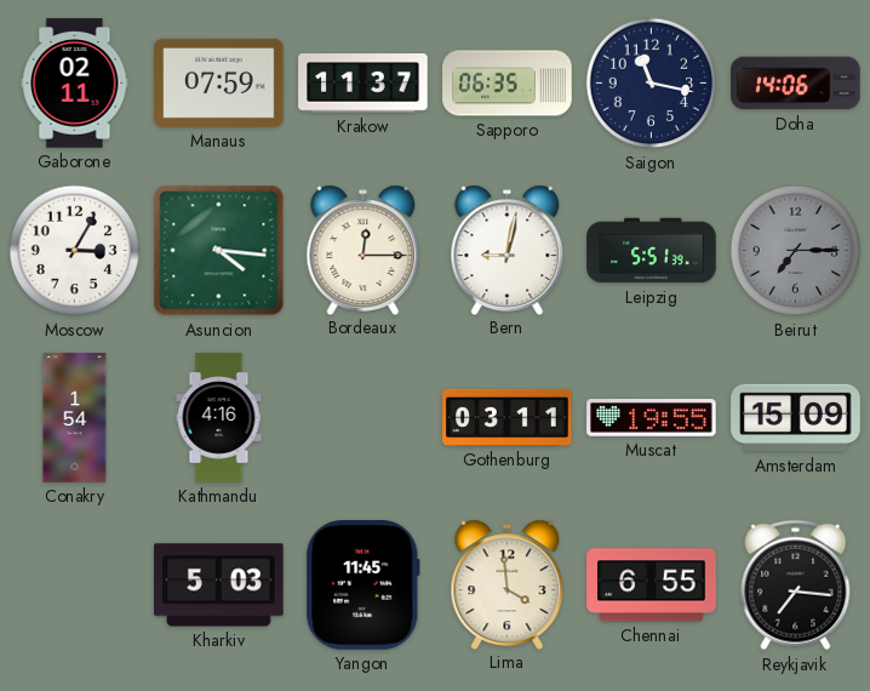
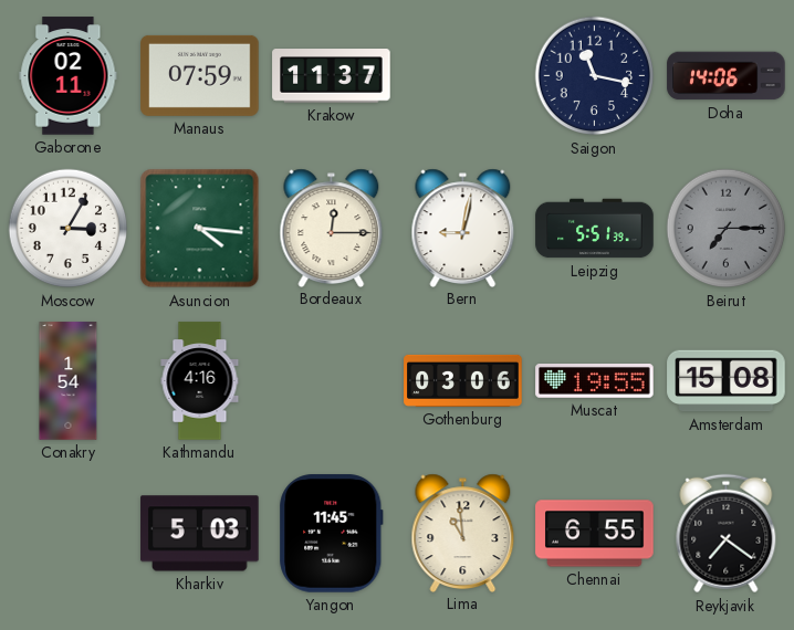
Sapporo: 06:35 -> none
Gothenburg: 03:11 -> 03:06
Amsterdam: 15:09 -> 15:08
Lima: 3:59 -> 10:59
Reykjavik: 7:16 -> 7:21
